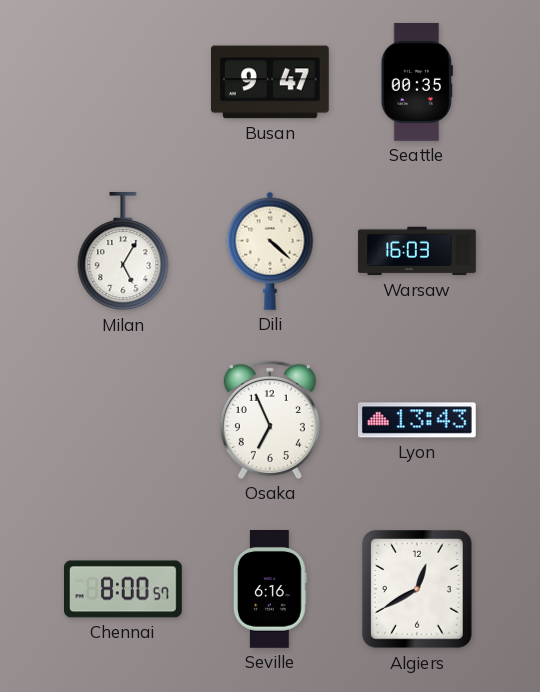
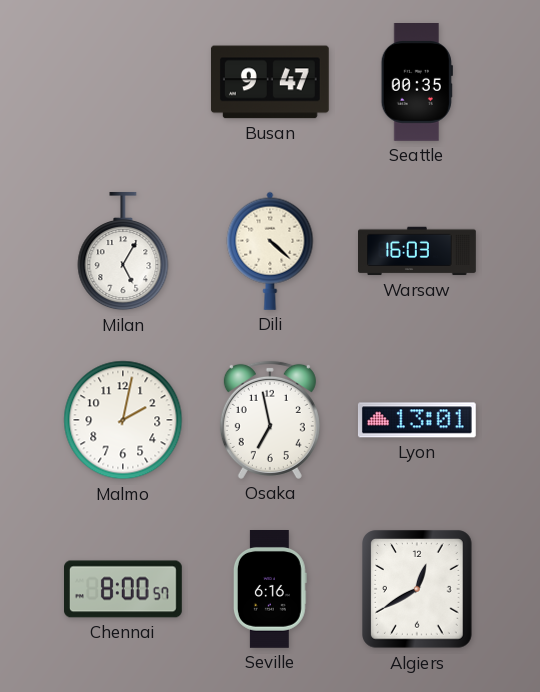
Malmo: none -> 2:02
Osaka: 6:56 -> 6:58
Lyon: 13:43 -> 13:01
